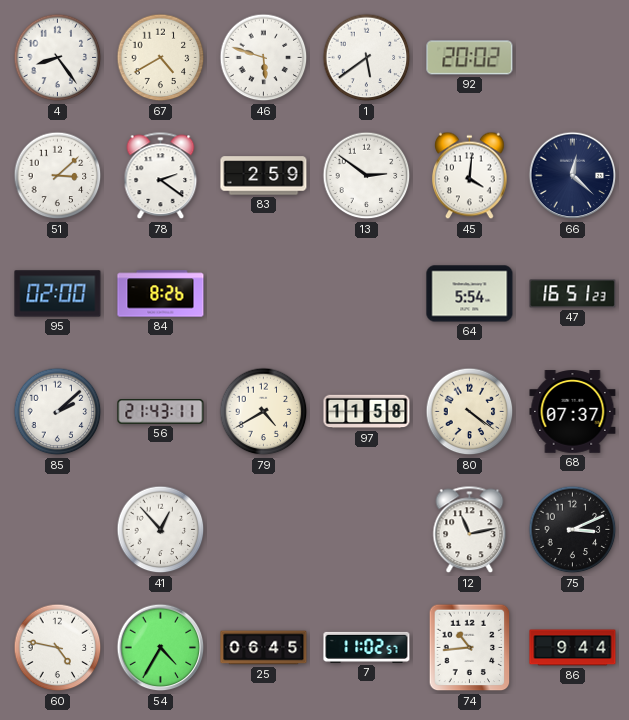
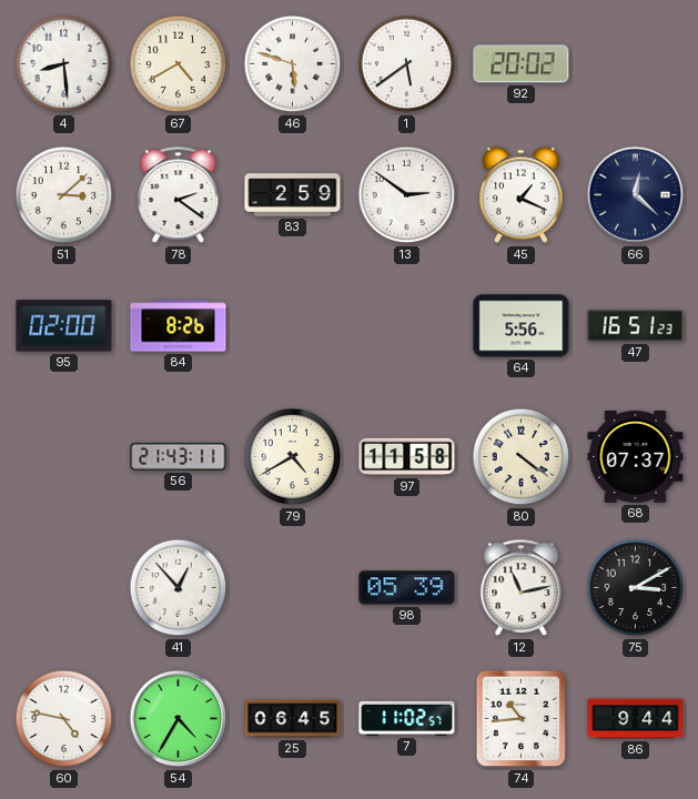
4: 8:24 -> 8:29
45: 4:01 -> 1:19
64: 5:54 -> 5:56
85: 2:08 -> none
98: none -> 05:39
75: 3:11 -> 3:10
